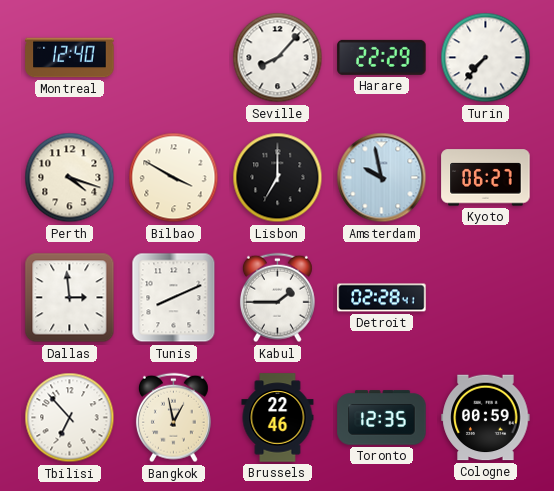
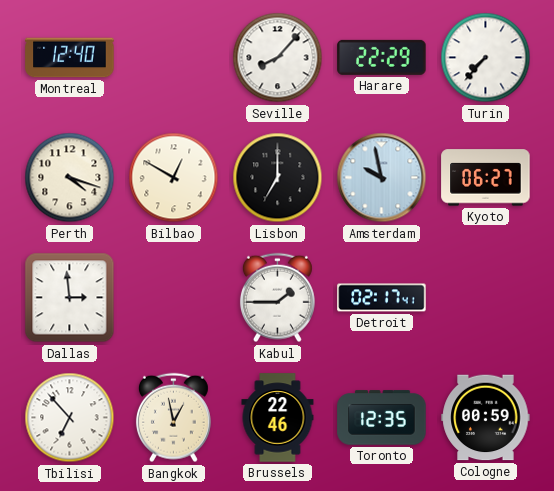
Bilbao: 3:50 -> 12:50
Tunis: 8:11 -> none
Detroit: 02:28 -> 02:17
